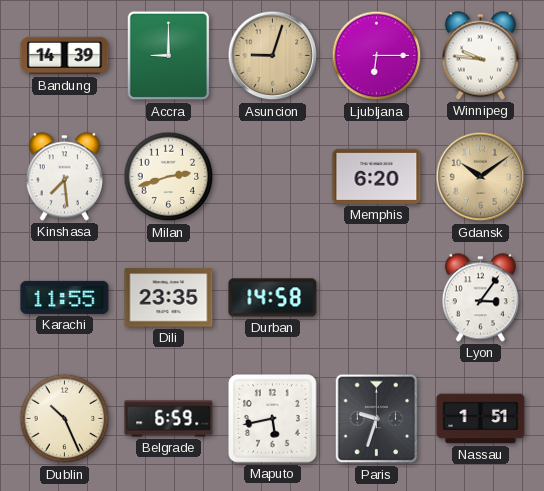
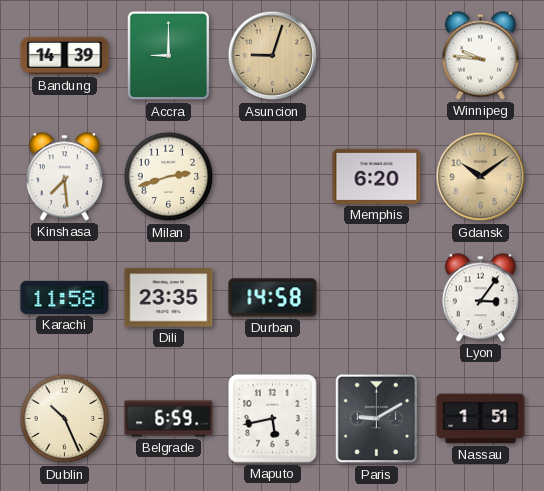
Ljubljana: 6:15 -> none
Karachi: 11:55 -> 11:58
Paris: 9:33 -> 9:10
